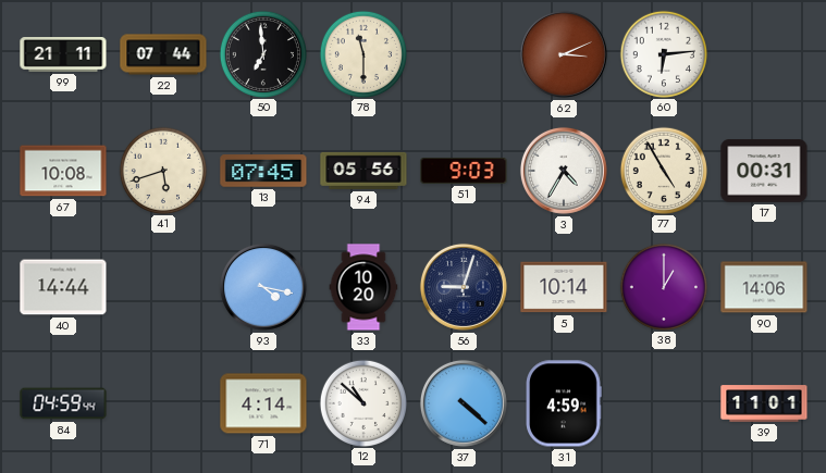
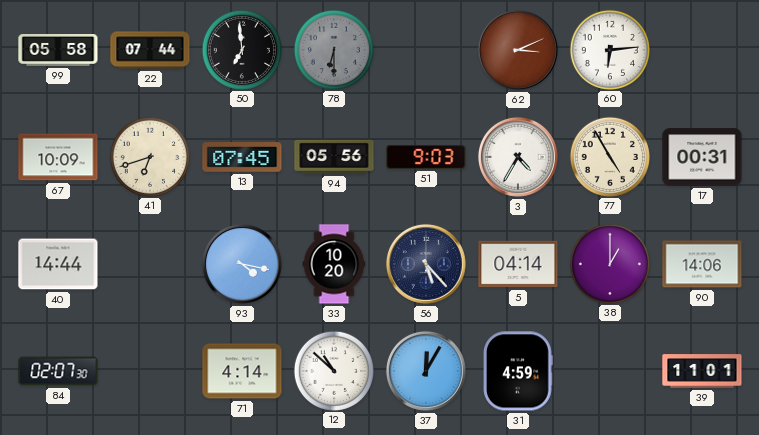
99: 21:11 -> 05:58
78: 11:30 -> 6:30
78 dial: cream -> grey
67: 10:08 -> 10:09
41: 5:42 -> 6:42
56: 9:03 -> 5:23
5: 10:14 -> 04:14
84: 04:59 -> 02:07
37: 4:22 -> 12:05
